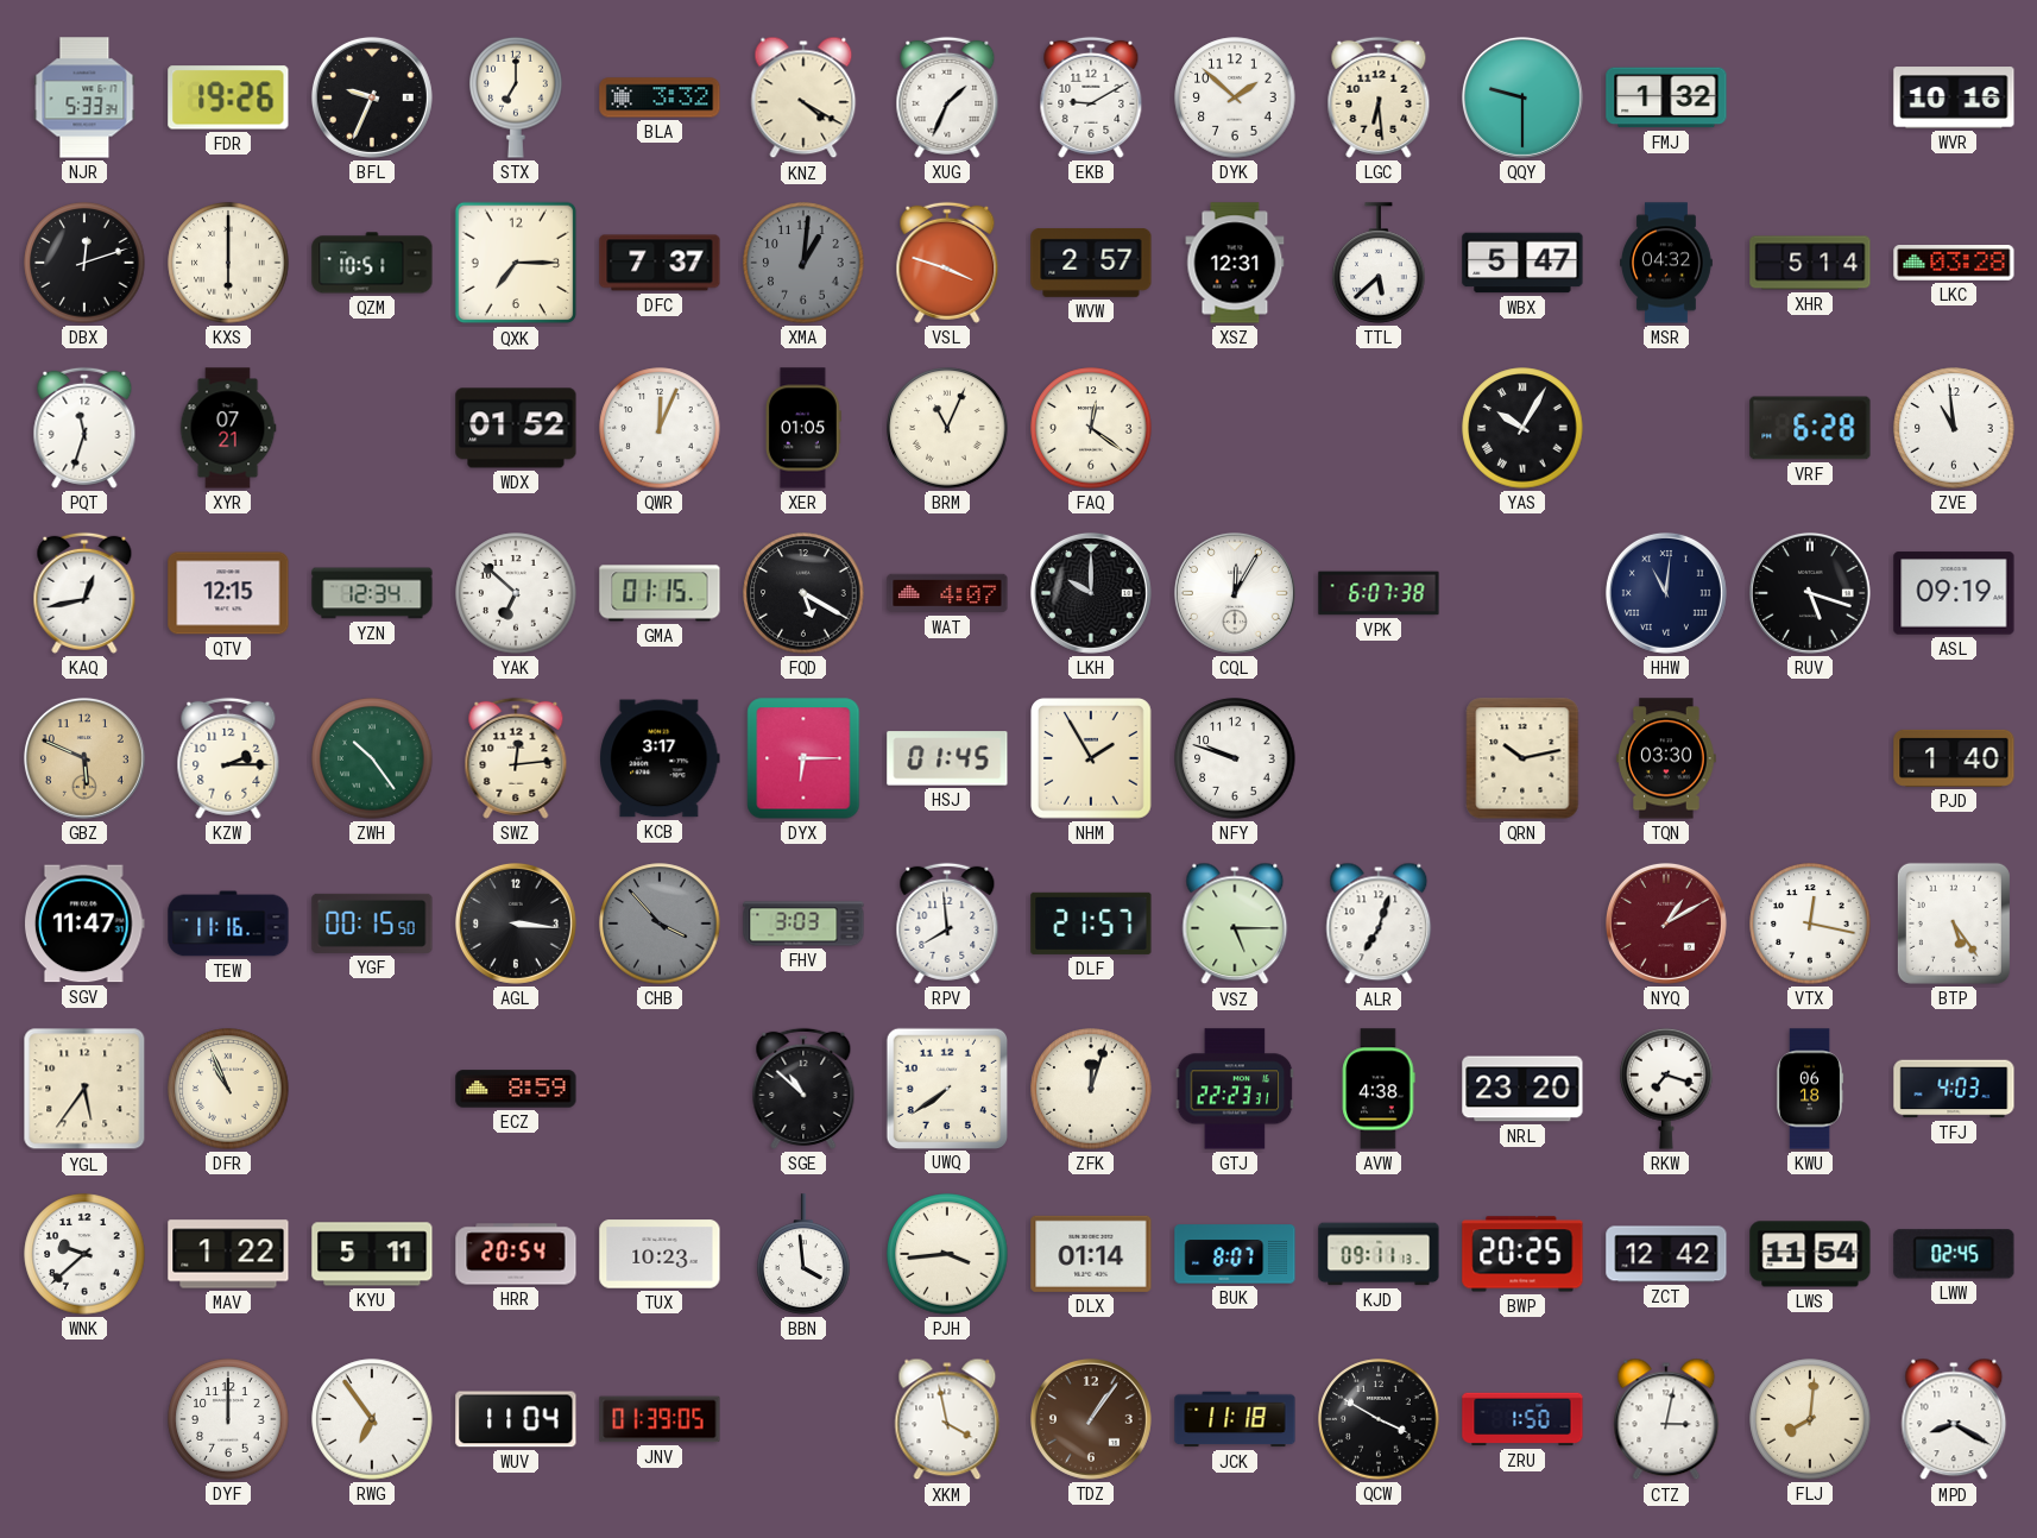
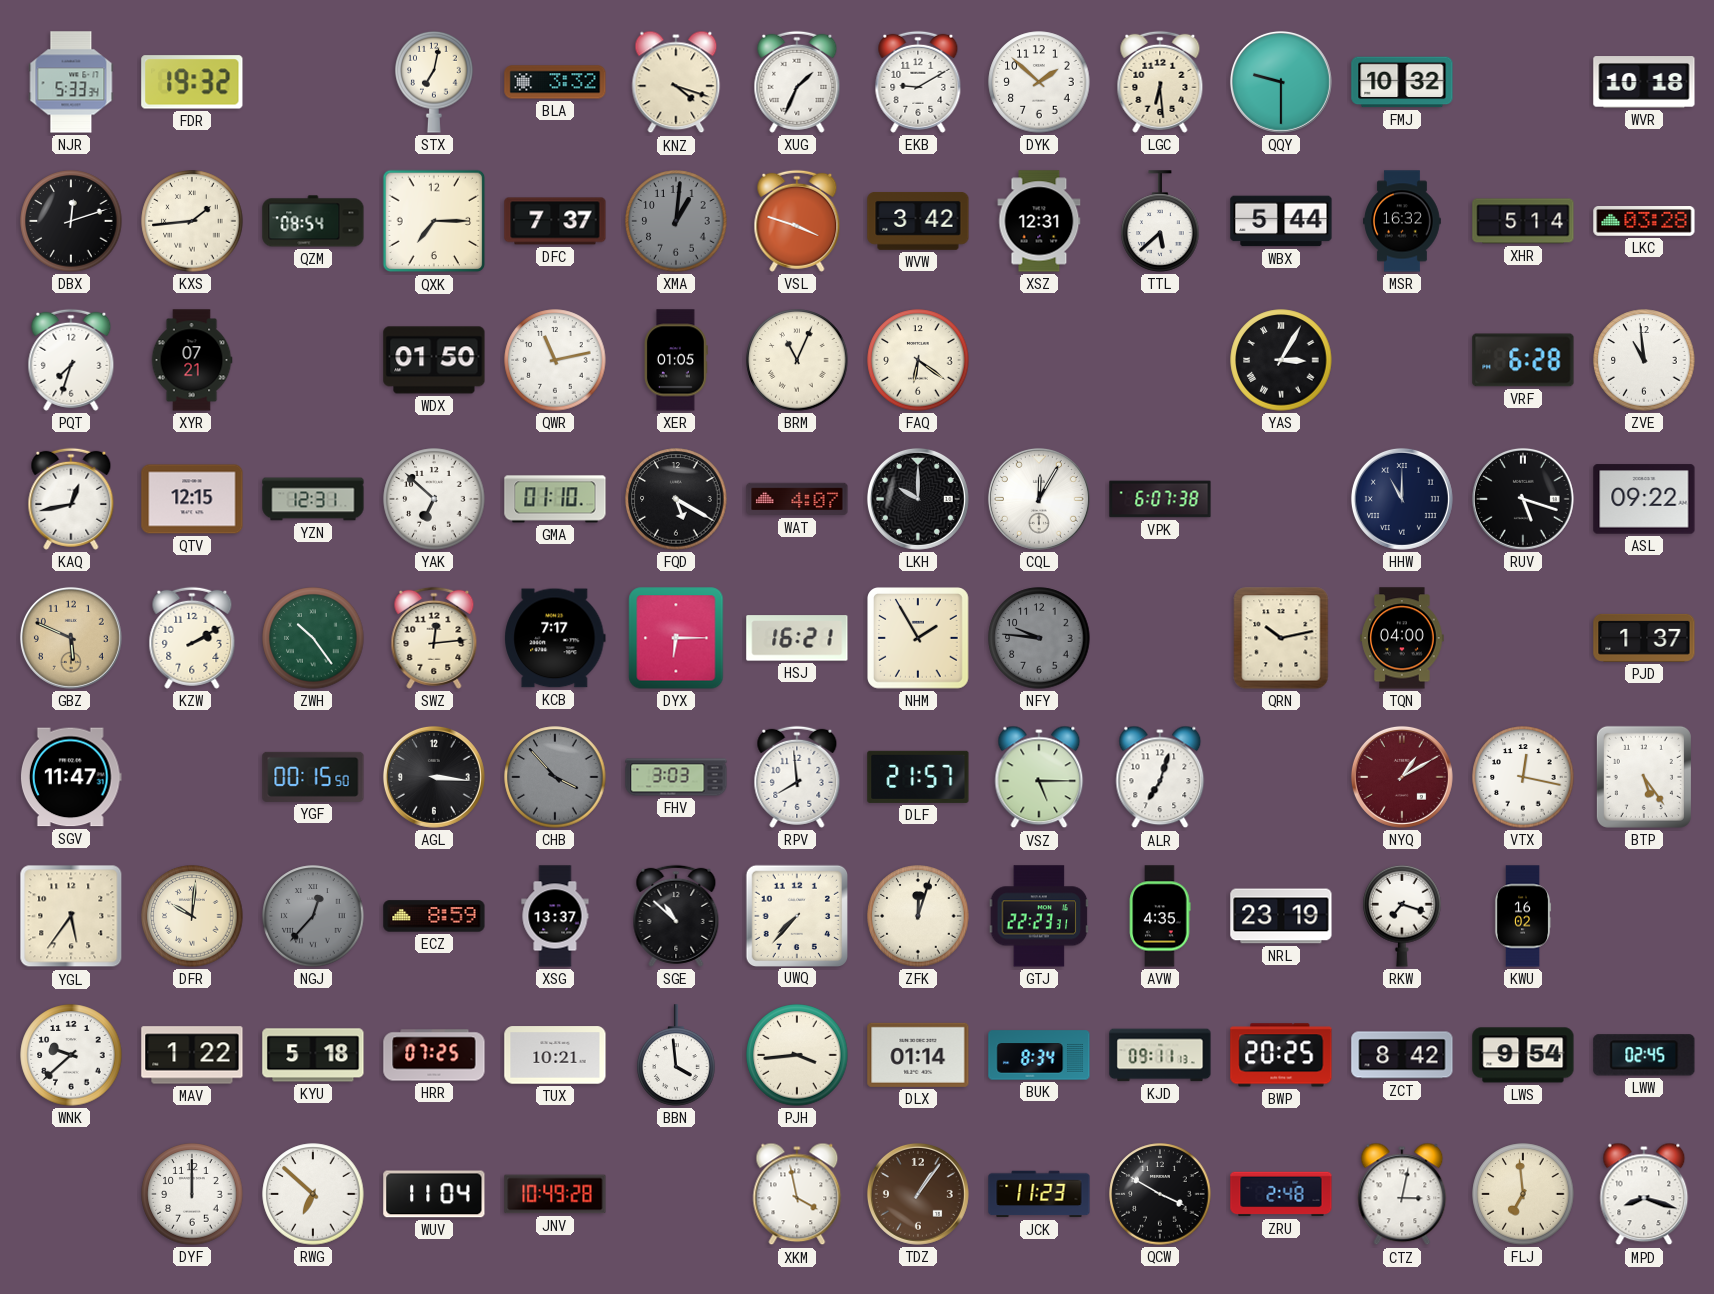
FDR: 19:26 -> 19:32
BFL: 9:34 -> none
STX: 7:00 -> 7:02
KNZ: 4:20 -> 4:18
FMJ: 1:32 -> 10:32
WVR: 10:16 -> 10:18
KXS: 6:00 -> 1:44
QZM: 10:51 -> 08:54
WVW: 2:57 -> 3:42
WBX: 5:47 -> 5:44
MSR: 04:32 -> 16:32
PQT: 11:33 -> 7:33
WDX: 01:52 -> 01:50
QWR: 12:04 -> 11:13
FAQ: 12:21 -> 6:21
YAS: 10:05 -> 3:05
YZN: 12:34 -> 12:31
GMA: 01:15 -> 01:10
HHW: 11:01 -> 11:00
ASL: 09:19 -> 09:22
KZW: 2:15 -> 2:10
KCB: 3:17 -> 7:17
HSJ: 01:45 -> 16:21
NFY: 9:48 -> 9:46
NFY dial: white -> grey
TQN: 03:30 -> 04:00
PJD: 1:40 -> 1:37
TEW: 11:16 -> none
DFR: 10:56 -> 10:01
NGJ: none -> 12:37
XSG: none -> 13:37
UWQ: 7:39 -> 7:37
AVW: 4:38 -> 4:35
NRL: 23:20 -> 23:19
KWU: 06:18 -> 16:02
TFJ: 4:03 -> none
KYU: 5:11 -> 5:18
HRR: 20:54 -> 07:25
TUX: 10:23 -> 10:21
BUK: 8:07 -> 8:34
ZCT: 12:42 -> 8:42
LWS: 11:54 -> 9:54
RWG: 6:54 -> 6:52
JNV: 01:39 -> 10:49
JCK: 11:18 -> 11:23
ZRU: 1:50 -> 2:48
FLJ: 8:01 -> 6:59
MPD: 8:20 -> 8:18
